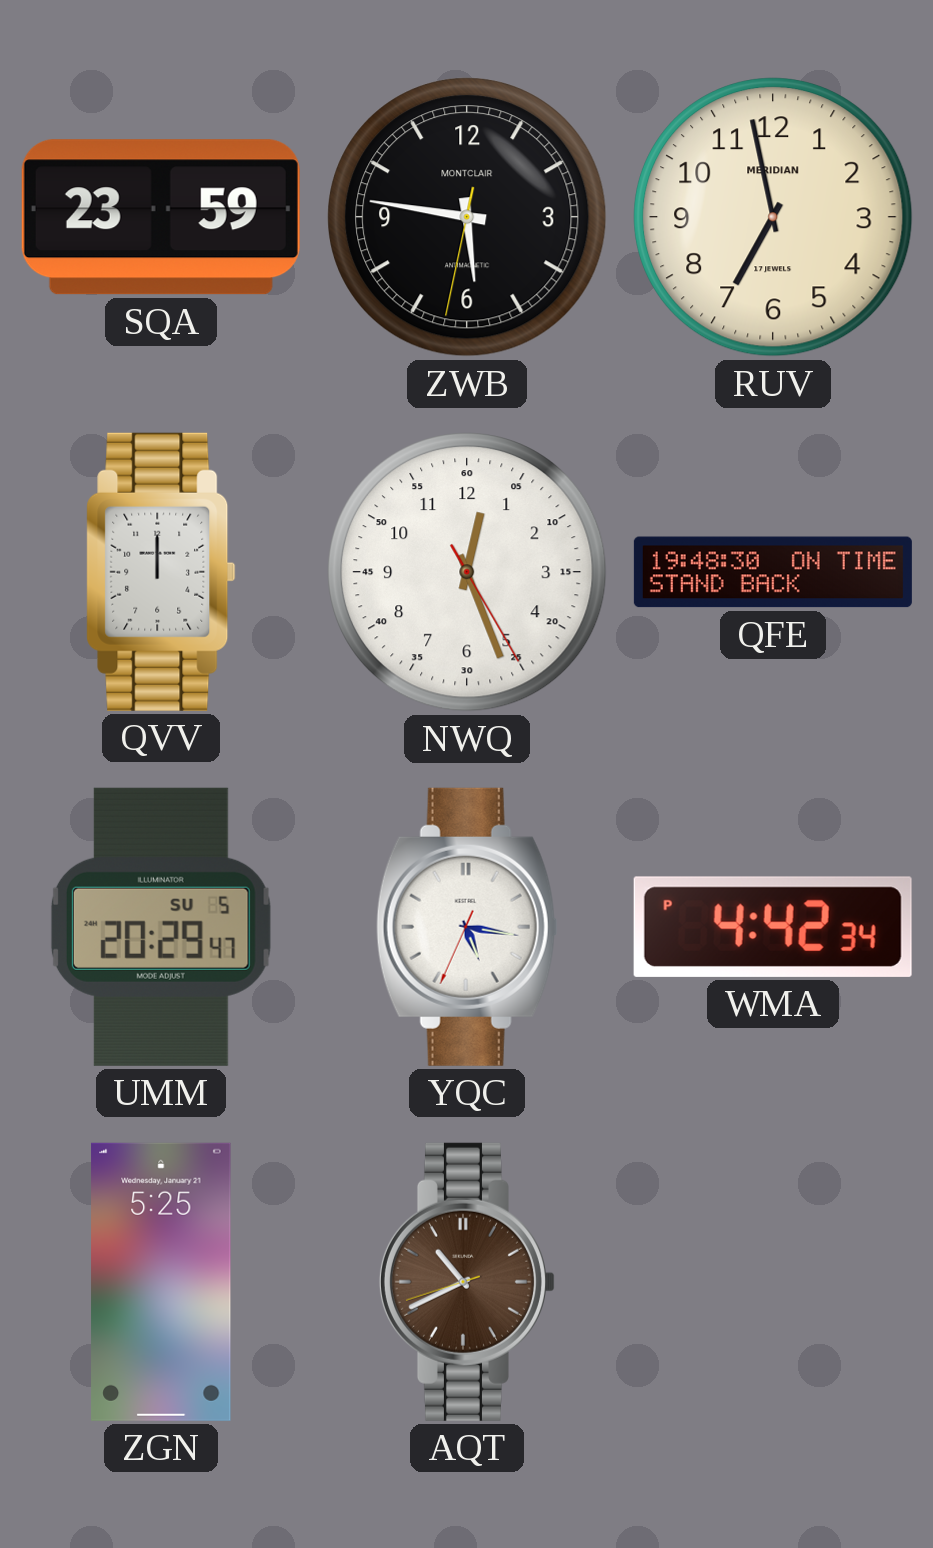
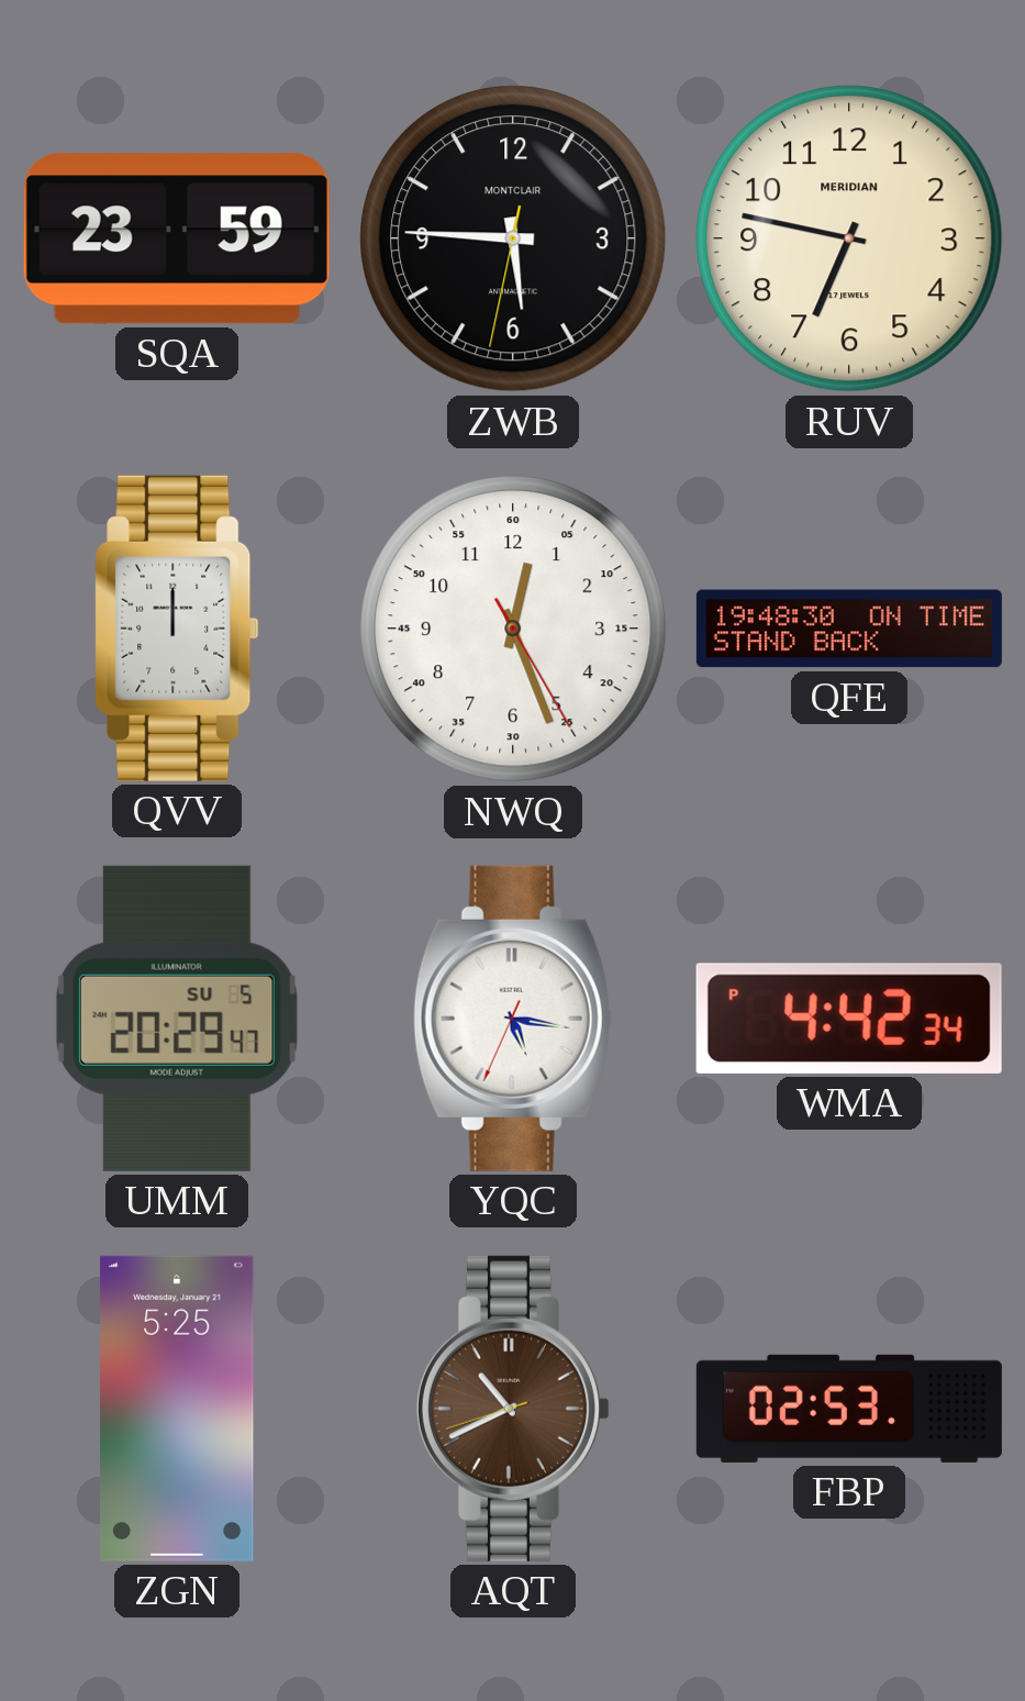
ZWB: 5:46 -> 5:45
RUV: 6:58 -> 6:47
FBP: none -> 02:53
